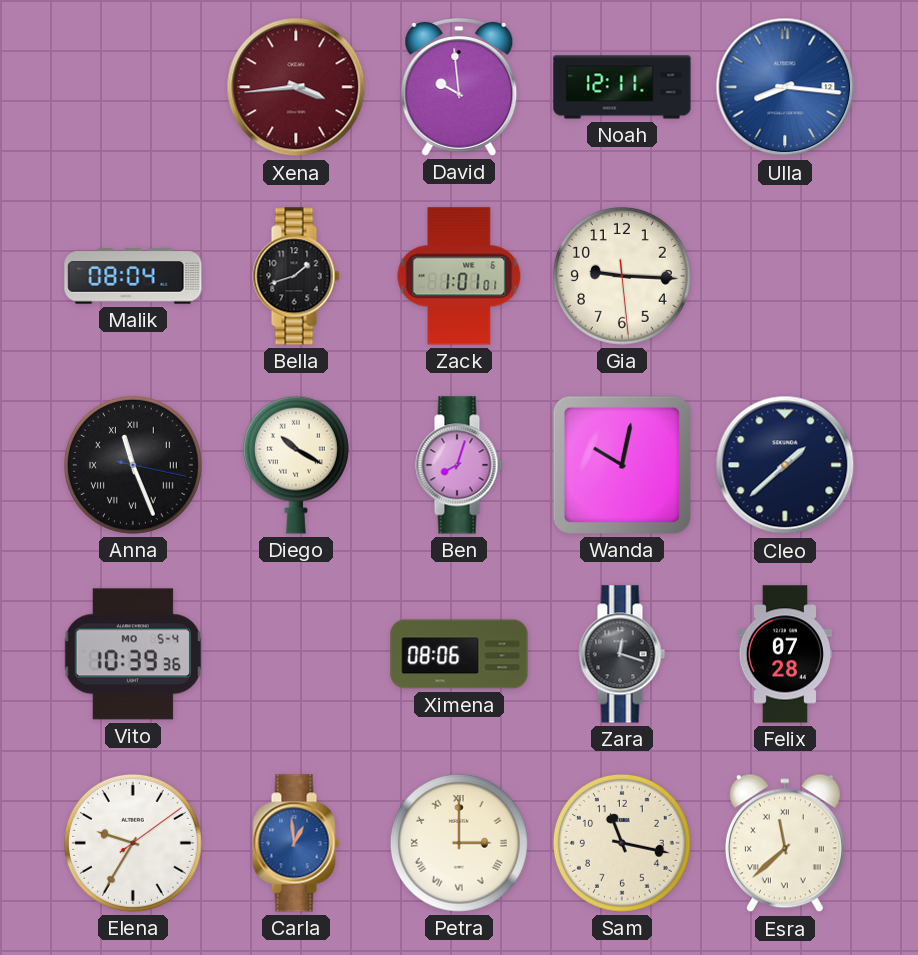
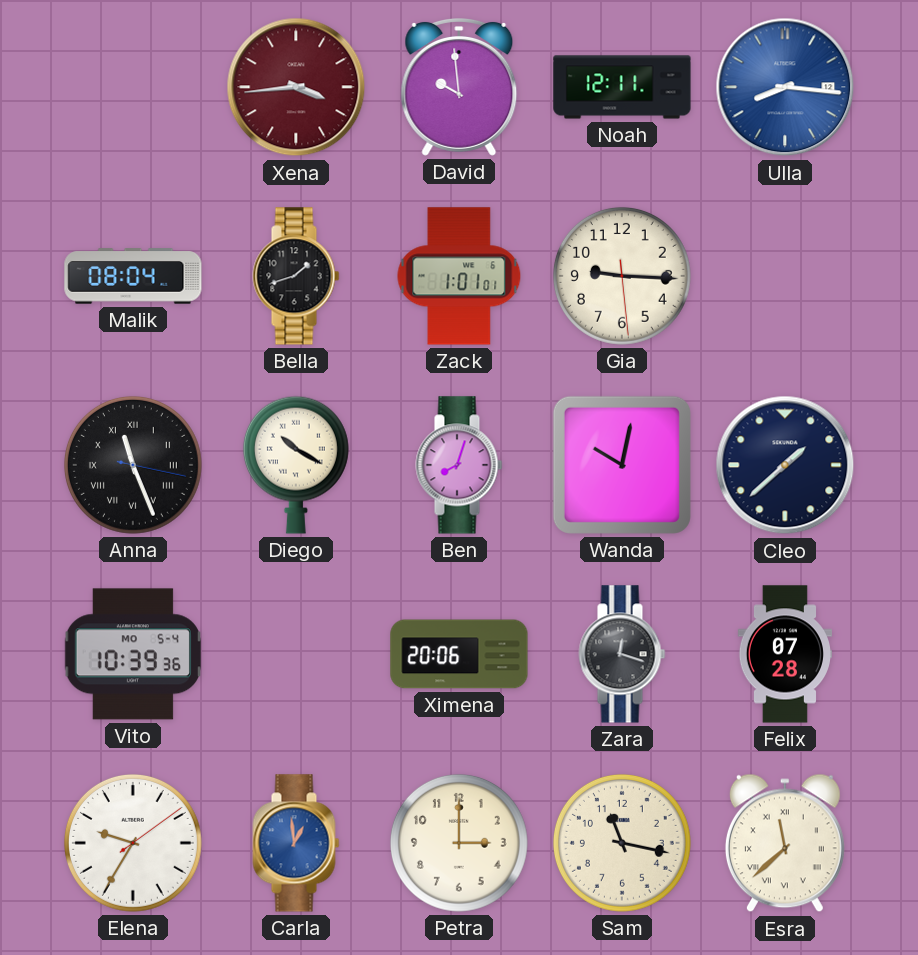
Ximena: 08:06 -> 20:06
Petra numerals: Roman -> Arabic
